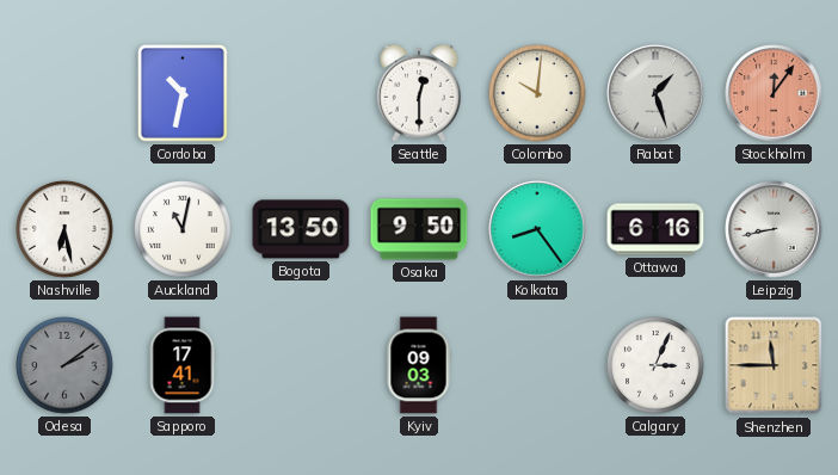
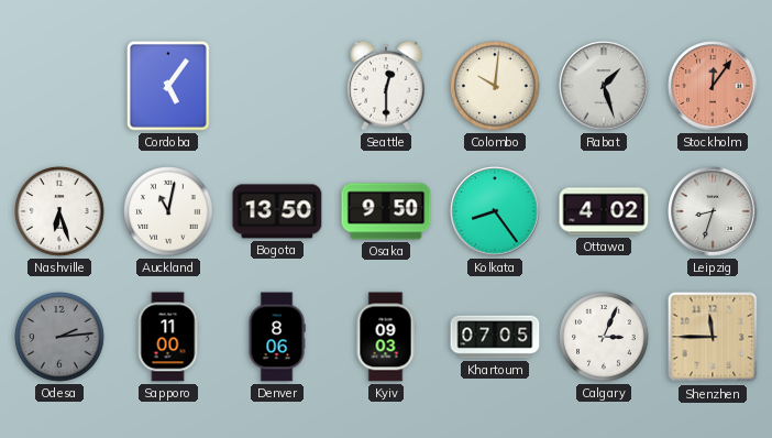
Cordoba: 10:32 -> 5:06
Nashville: 6:28 -> 6:27
Ottawa: 6:16 -> 4:02
Leipzig: 8:43 -> 8:33
Odesa: 2:09 -> 2:14
Sapporo: 17:41 -> 11:00
Denver: none -> 8:06
Khartoum: none -> 07:05
